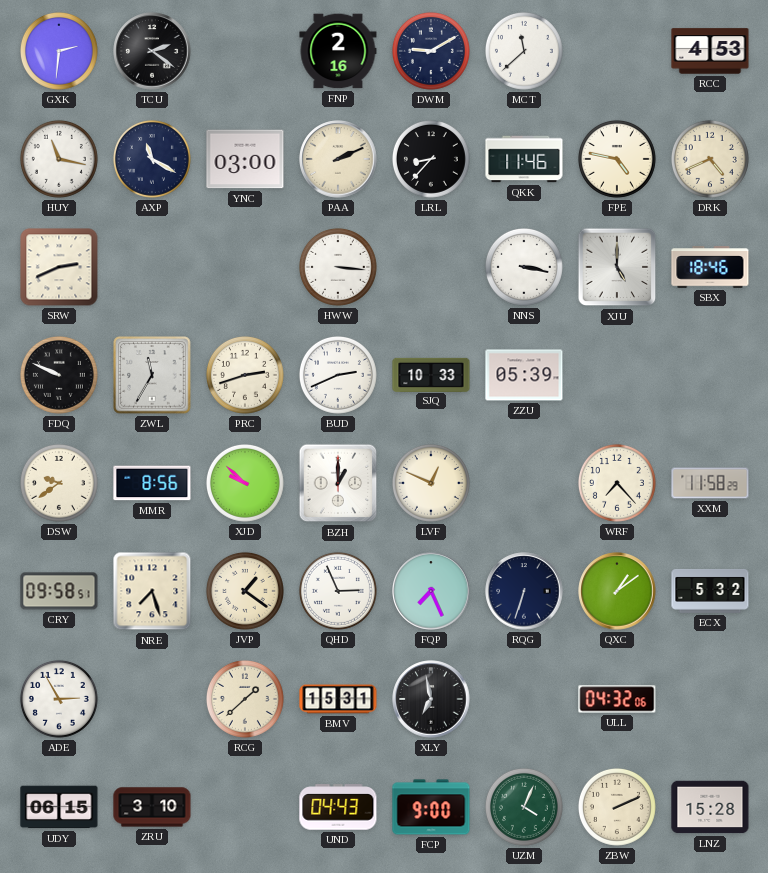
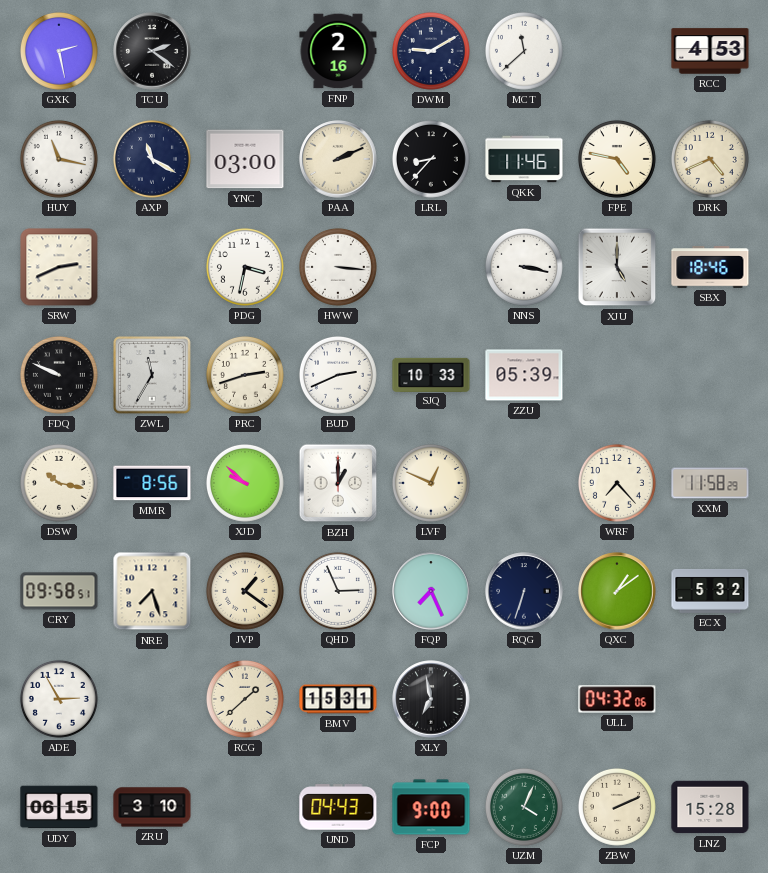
GXK: 2:31 -> 2:28
PDG: none -> 3:32
DSW: 9:39 -> 10:17
